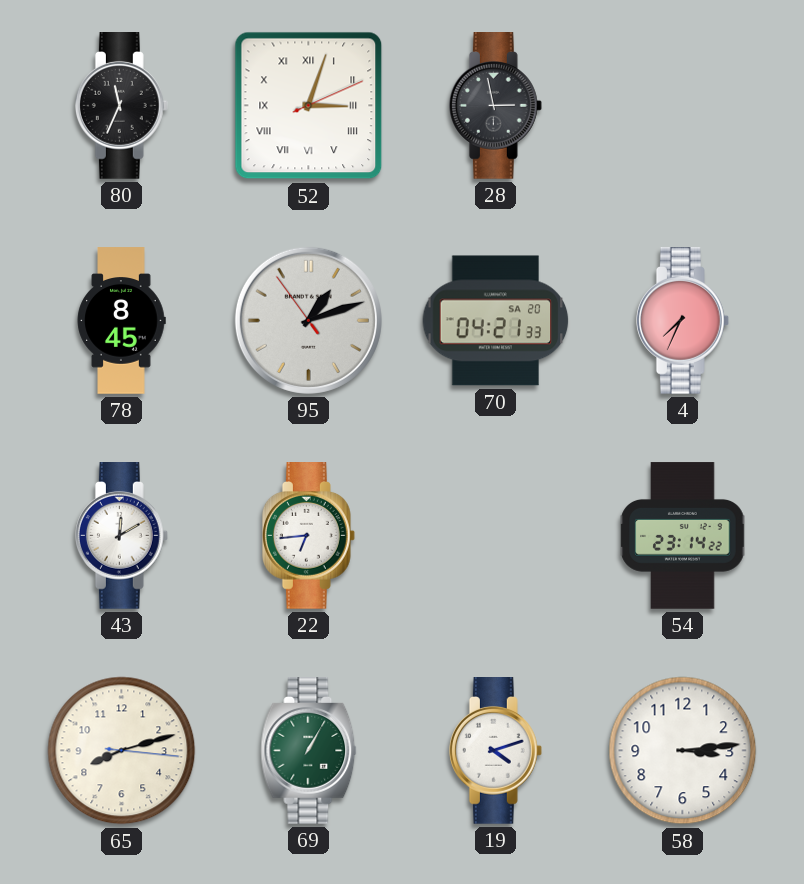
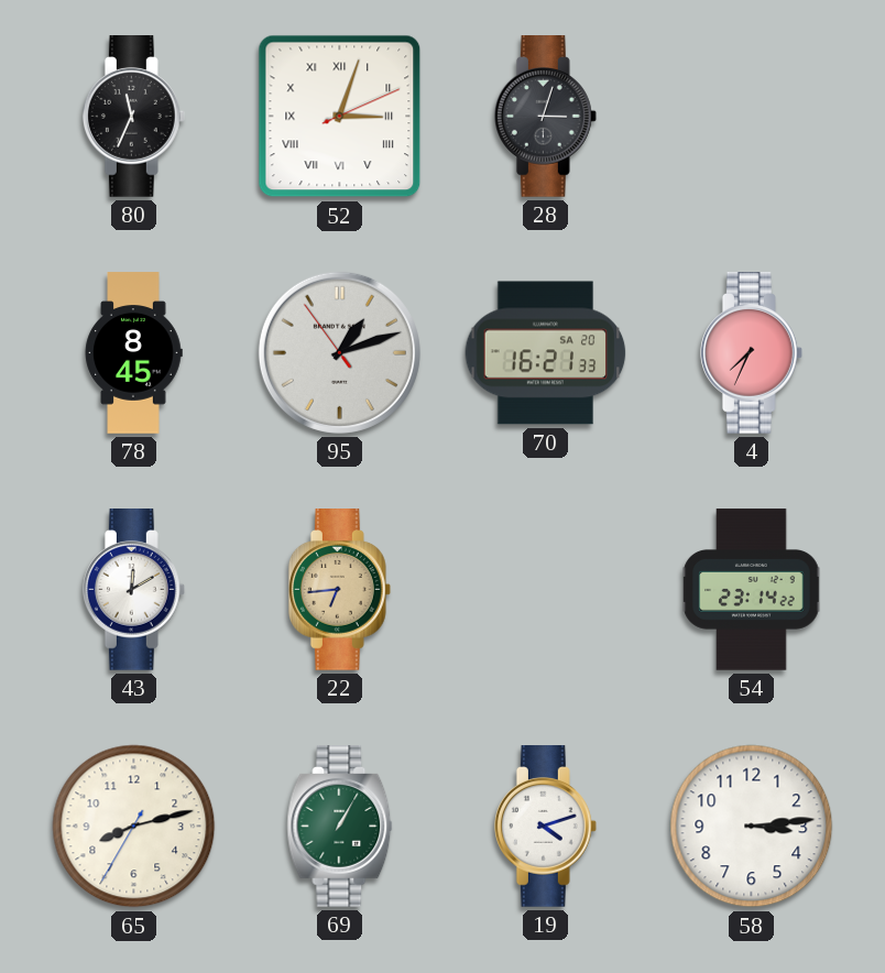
28: 2:58 -> 3:03
70: 04:21 -> 16:21
22 dial: white -> champagne
65: 8:12:16 -> 8:12:35
